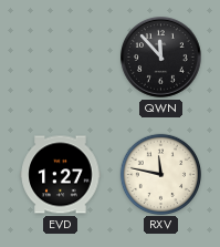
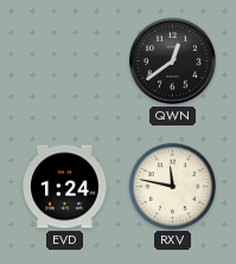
QWN: 11:53 -> 12:39
EVD: 1:27 -> 1:24
